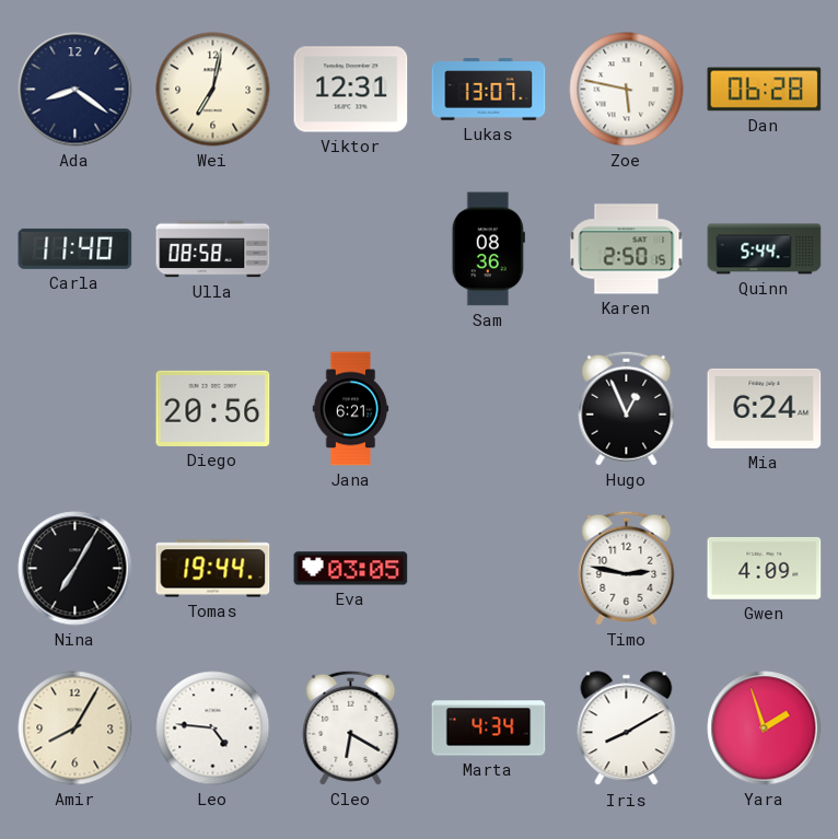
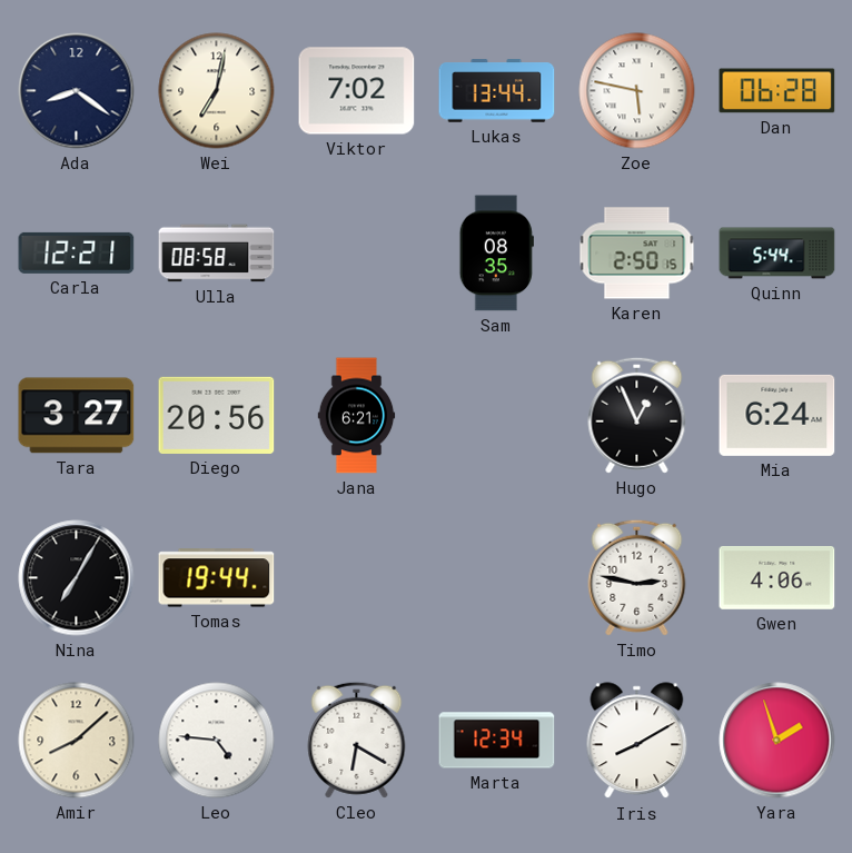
Viktor: 12:31 -> 7:02
Lukas: 13:07 -> 13:44
Carla: 11:40 -> 12:21
Sam: 08:36 -> 08:35
Tara: none -> 3:27
Eva: 03:05 -> none
Gwen: 4:09 -> 4:06
Amir: 8:05 -> 8:08
Marta: 4:34 -> 12:34
